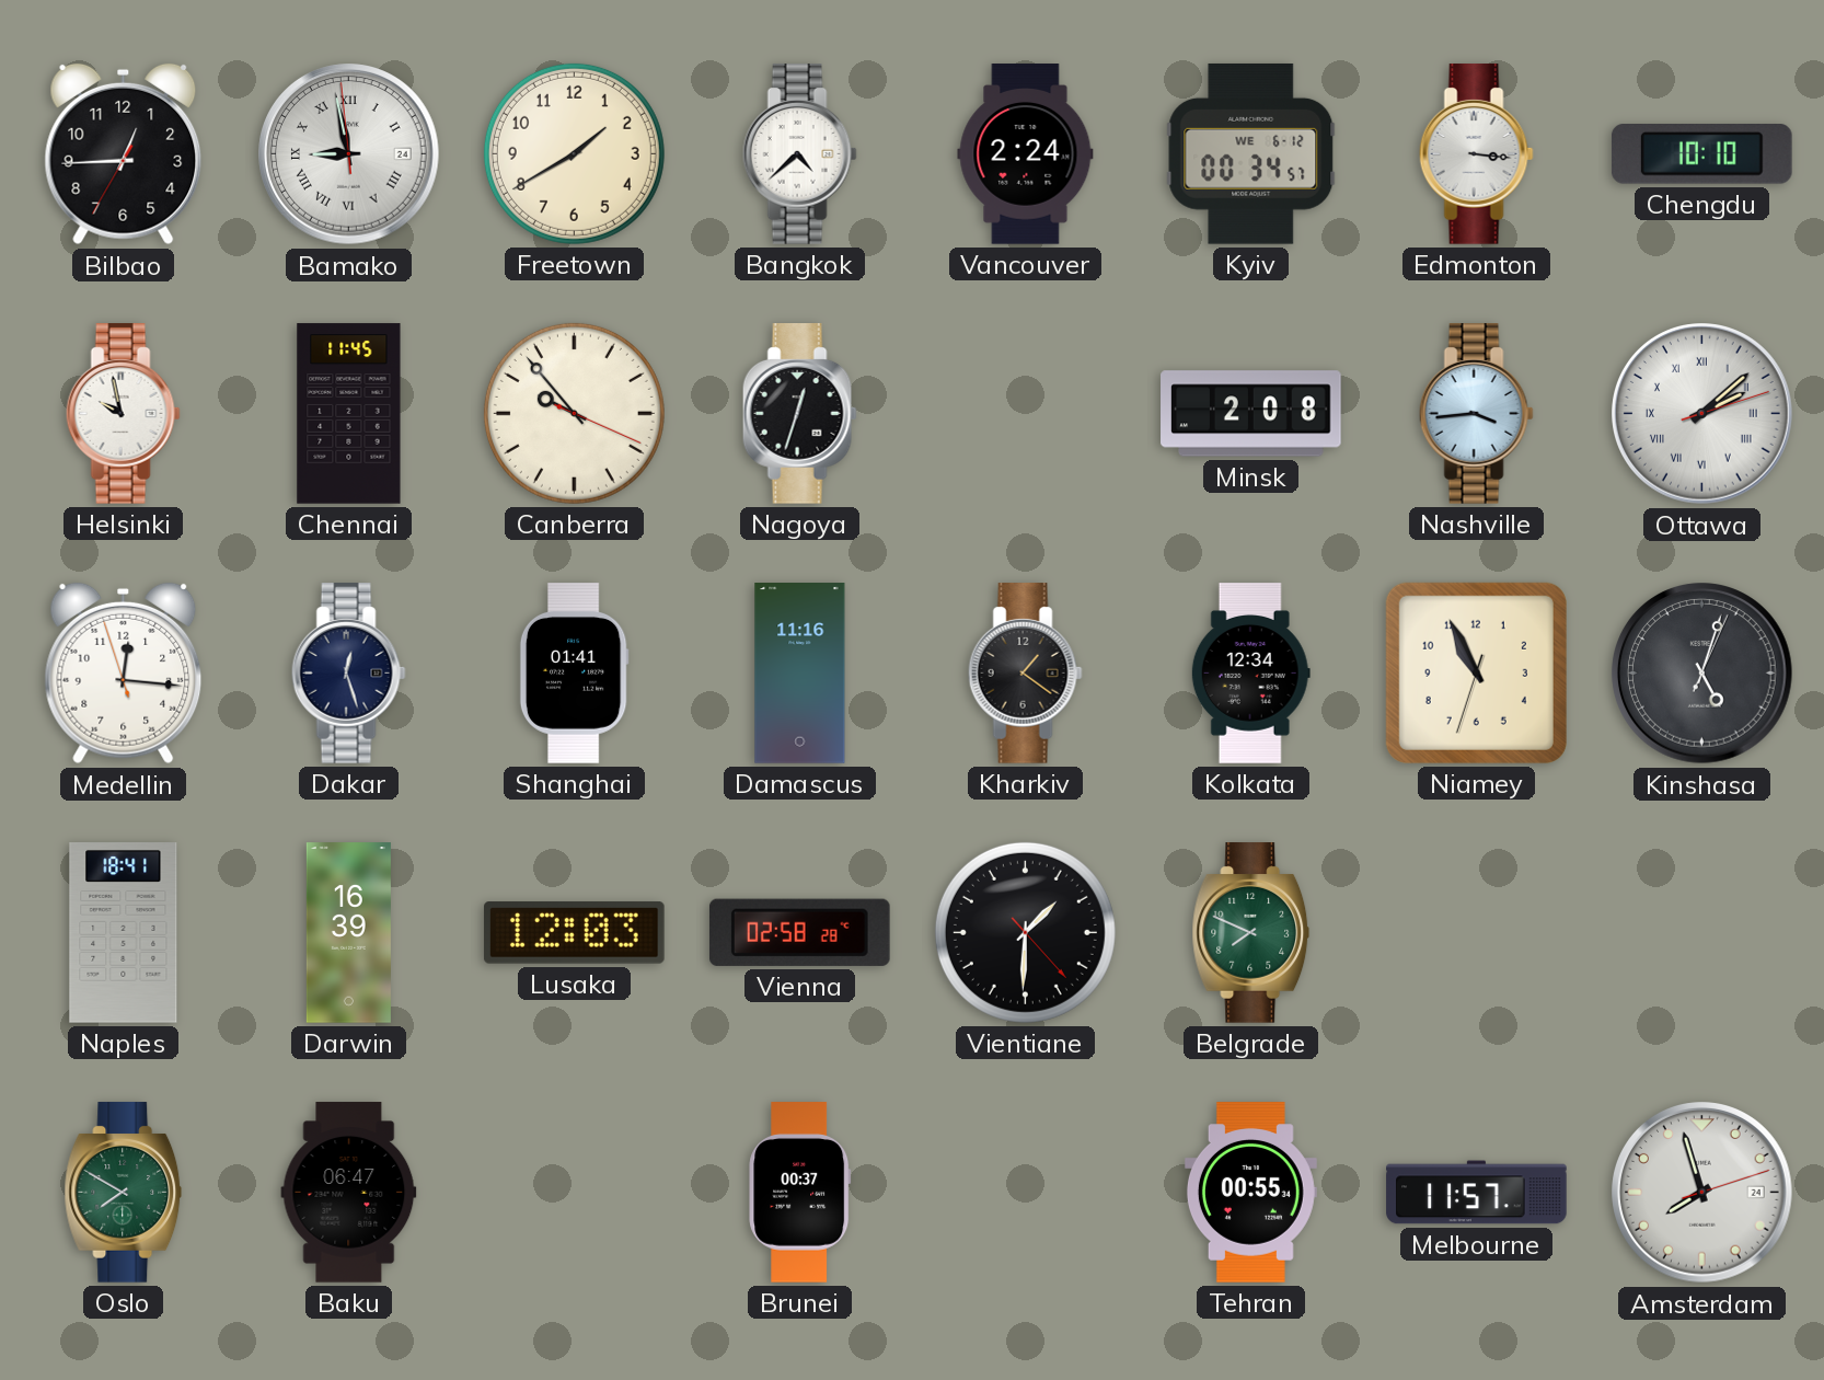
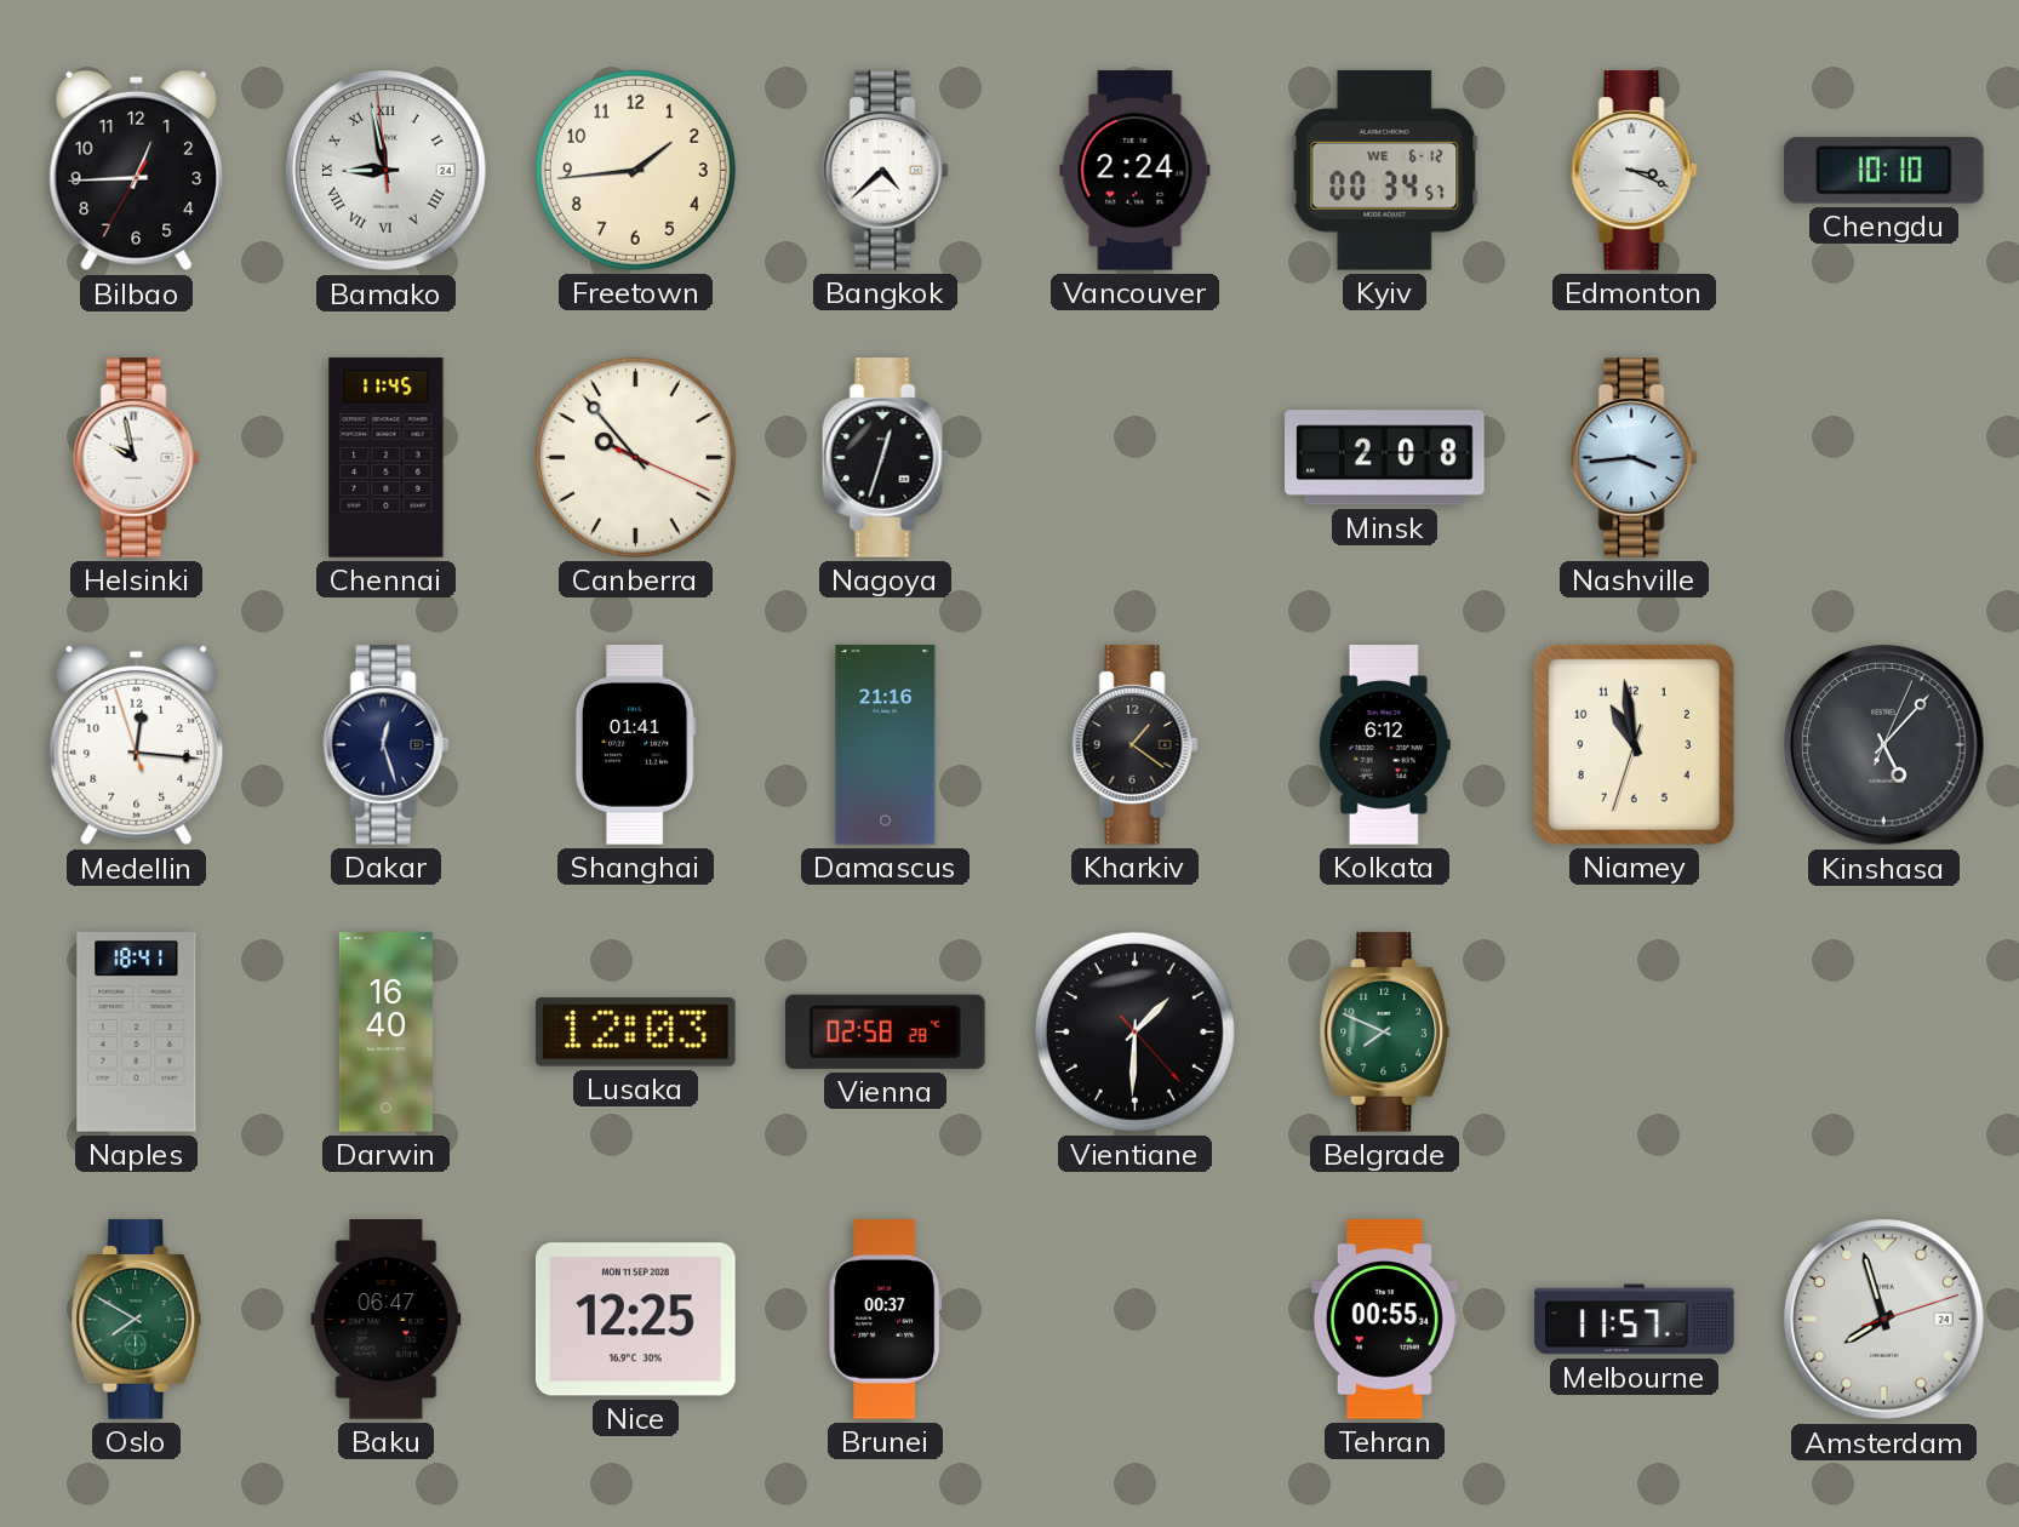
Freetown: 1:40 -> 1:44
Edmonton: 3:16 -> 3:19
Ottawa: 2:08 -> none
Damascus: 11:16 -> 21:16
Kolkata: 12:34 -> 6:12
Niamey: 10:55 -> 10:58
Kinshasa: 5:03 -> 5:07
Darwin: 16:39 -> 16:40
Nice: none -> 12:25
